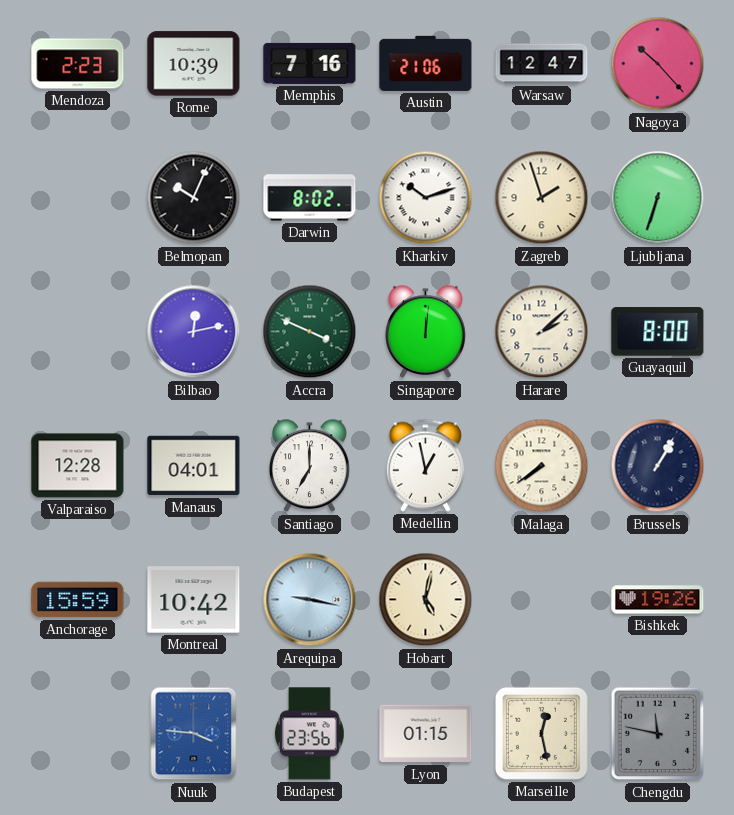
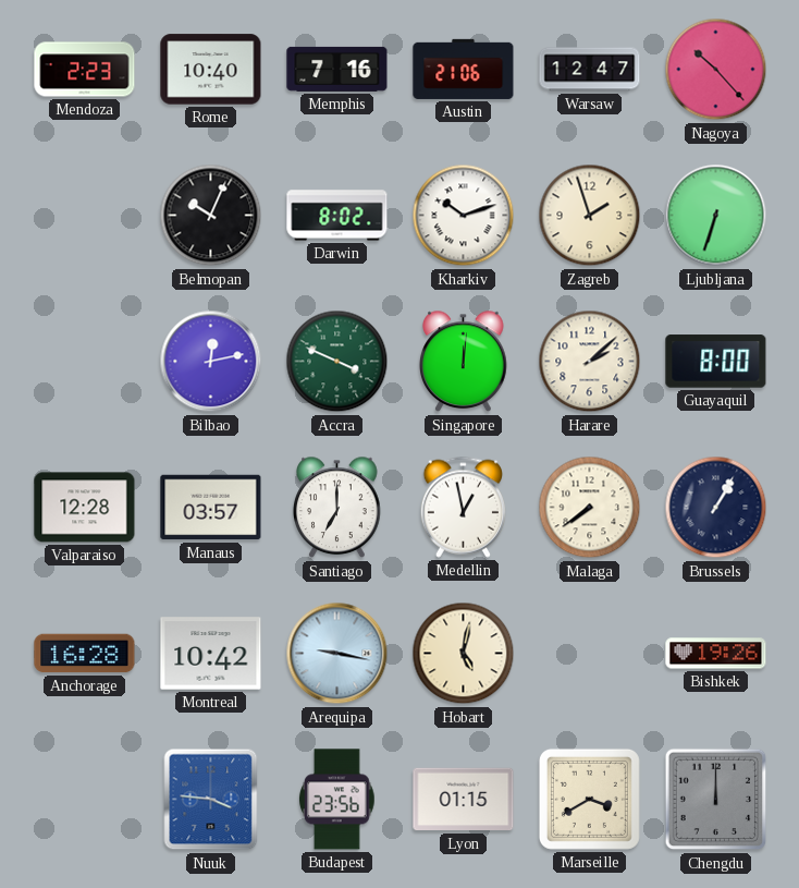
Rome: 10:39 -> 10:40
Manaus: 04:01 -> 03:57
Anchorage: 15:59 -> 16:28
Marseille: 12:28 -> 3:40
Chengdu: 11:47 -> 12:00
